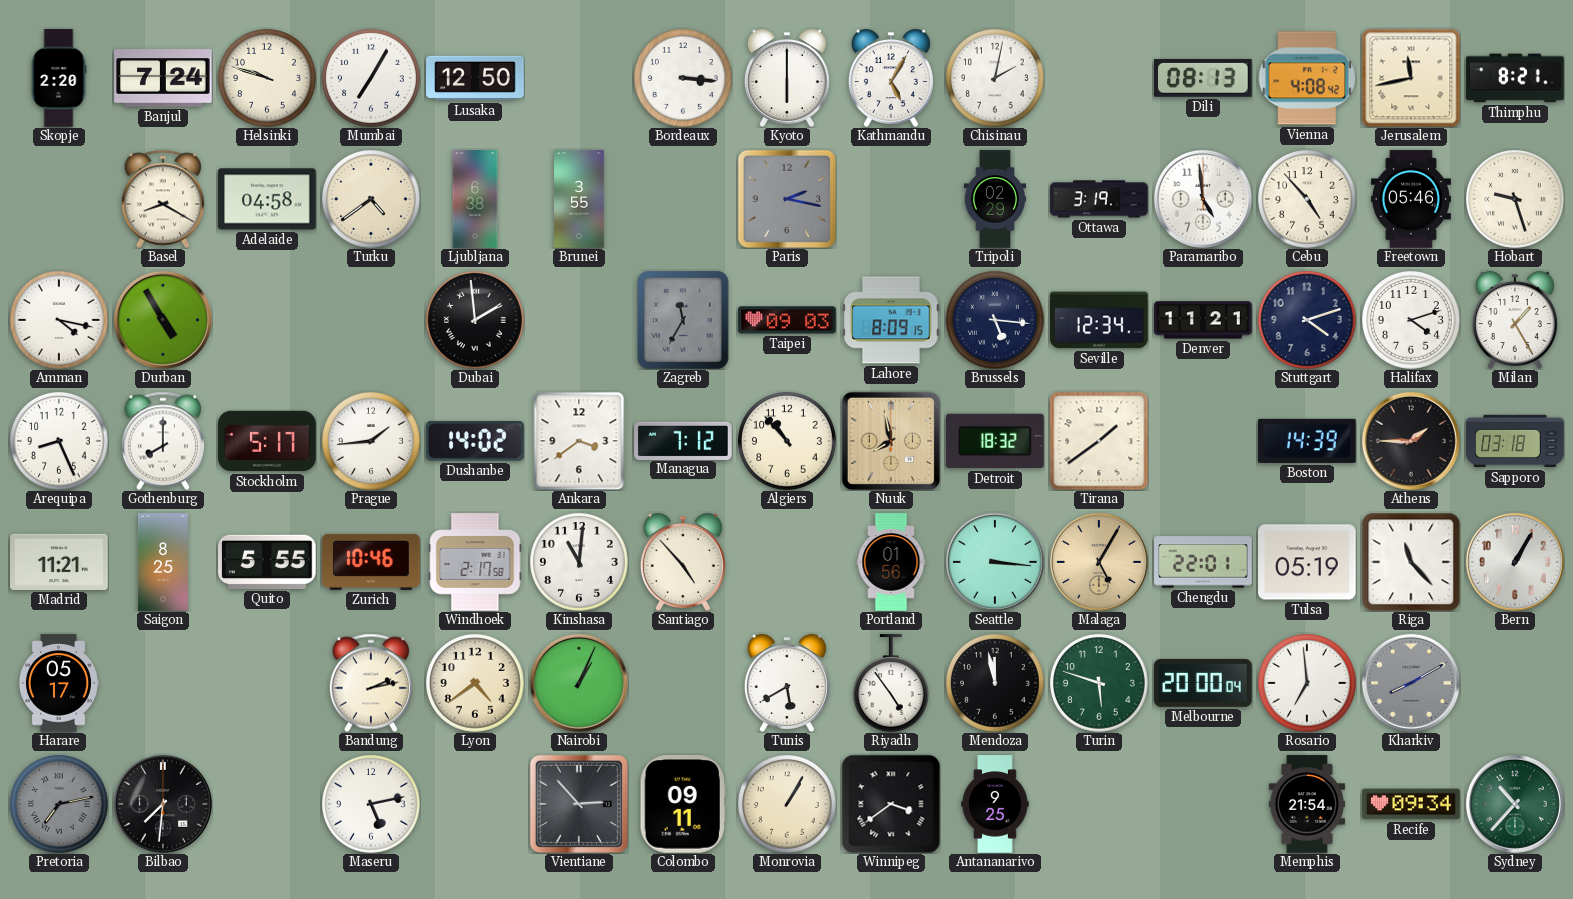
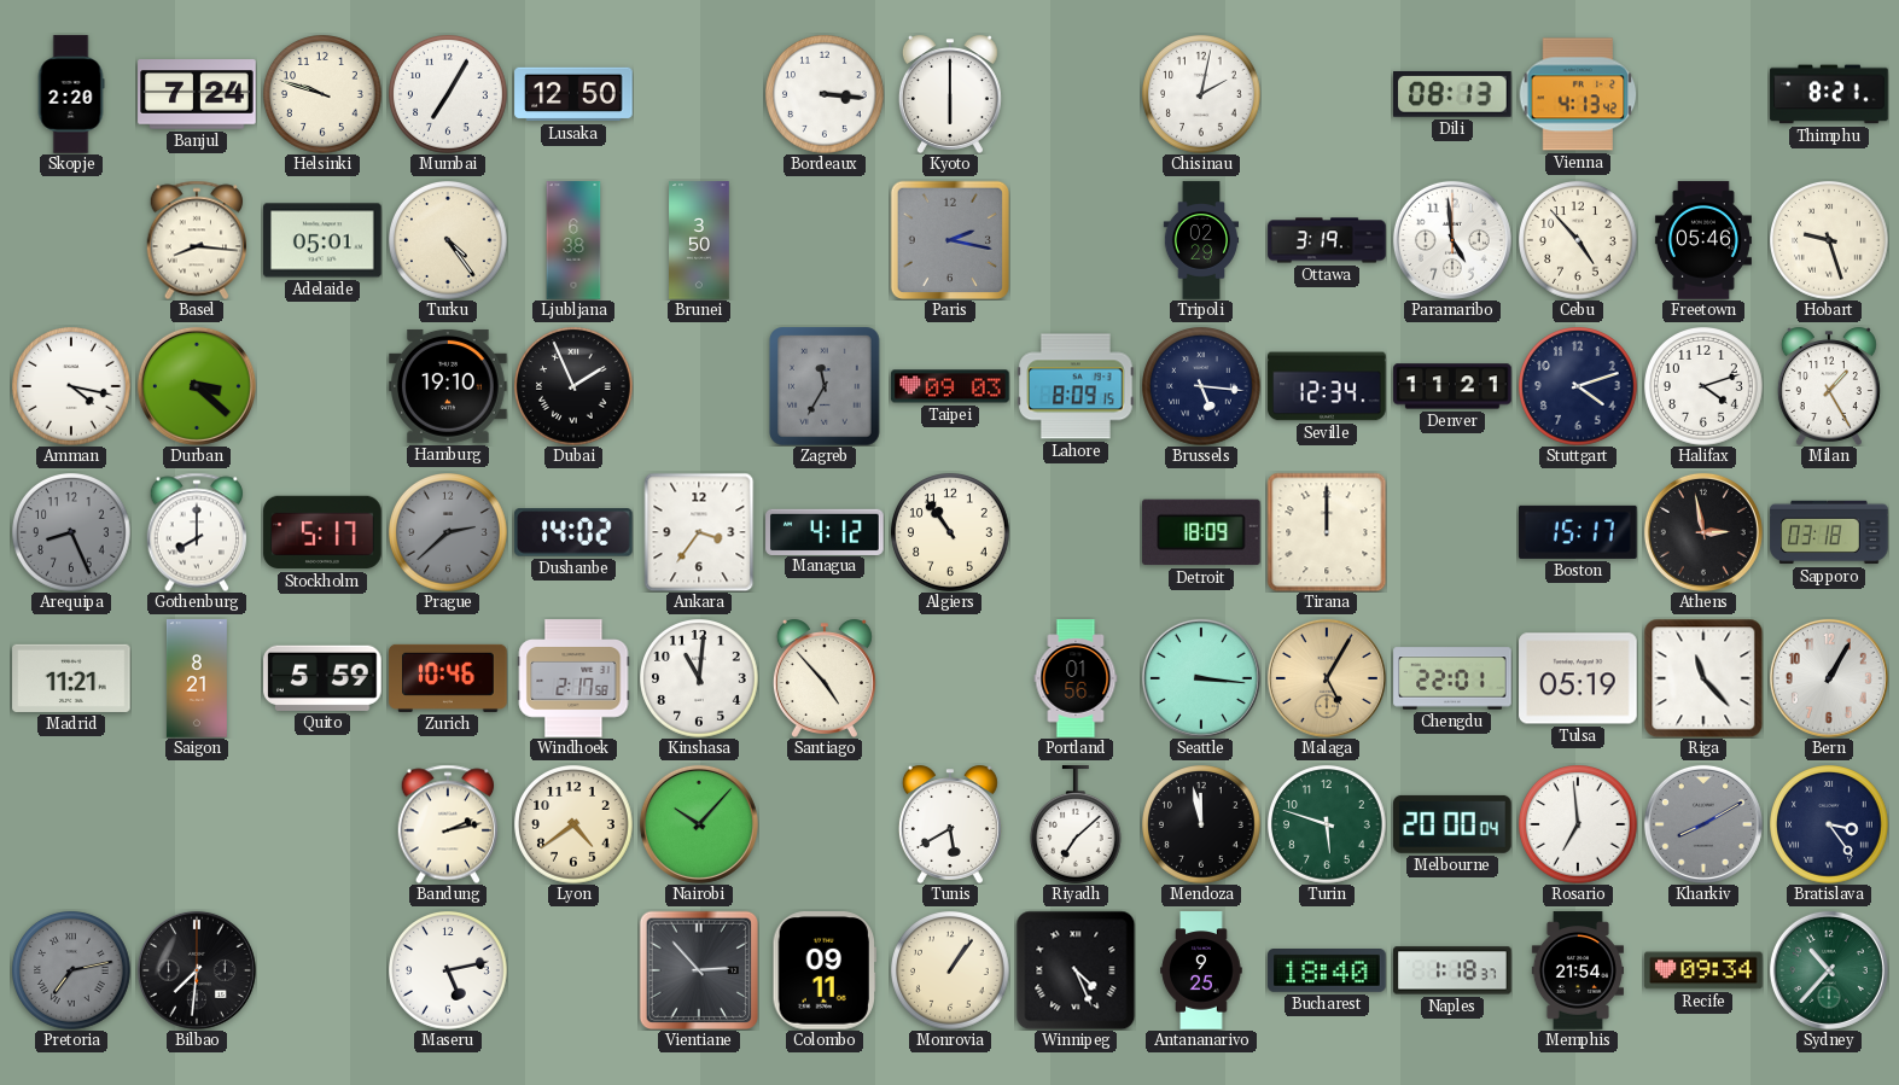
Kathmandu: 5:05 -> none
Vienna: 4:08 -> 4:13
Jerusalem: 11:43 -> none
Basel: 8:20 -> 8:16
Adelaide: 04:58 -> 05:01
Turku: 4:39 -> 4:24
Brunei: 3:55 -> 3:50
Durban: 4:55 -> 3:22
Hamburg: none -> 19:10
Dubai: 1:59 -> 1:56
Arequipa dial: white -> grey
Prague: 1:44 -> 2:38
Prague dial: white -> grey
Ankara: 3:39 -> 3:36
Managua: 7:12 -> 4:12
Algiers: 10:53 -> 10:54
Nuuk: 7:58 -> none
Detroit: 18:32 -> 18:09
Tirana: 1:39 -> 12:00
Boston: 14:39 -> 15:17
Athens: 1:45 -> 2:58
Saigon: 8:25 -> 8:21
Quito: 5:55 -> 5:59
Harare: 05:17 -> none
Nairobi: 1:04 -> 10:07
Riyadh: 4:54 -> 7:08
Bratislava: none -> 3:24
Monrovia: 1:05 -> 1:06
Winnipeg: 3:39 -> 4:26
Bucharest: none -> 18:40
Naples: none -> 1:18
